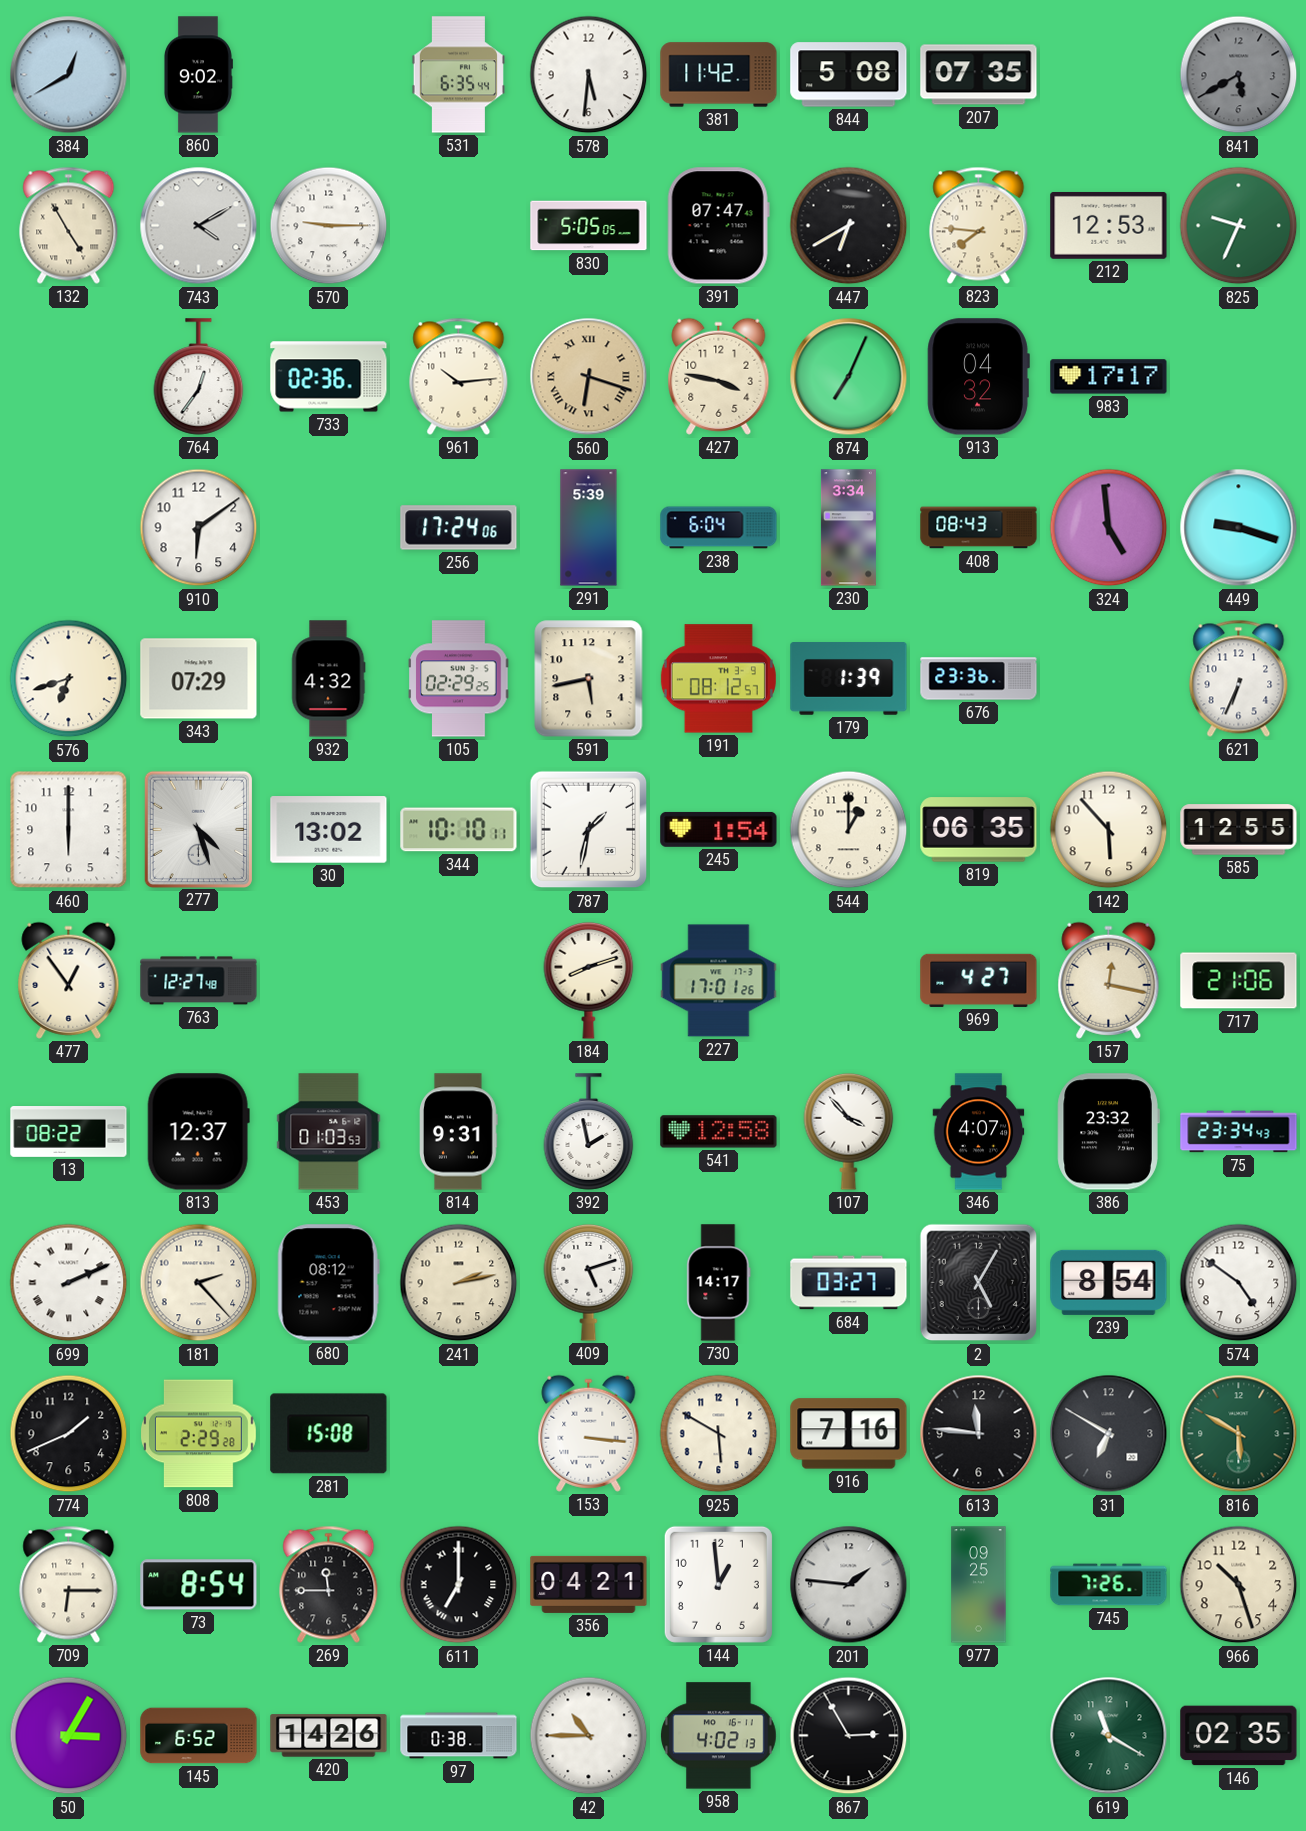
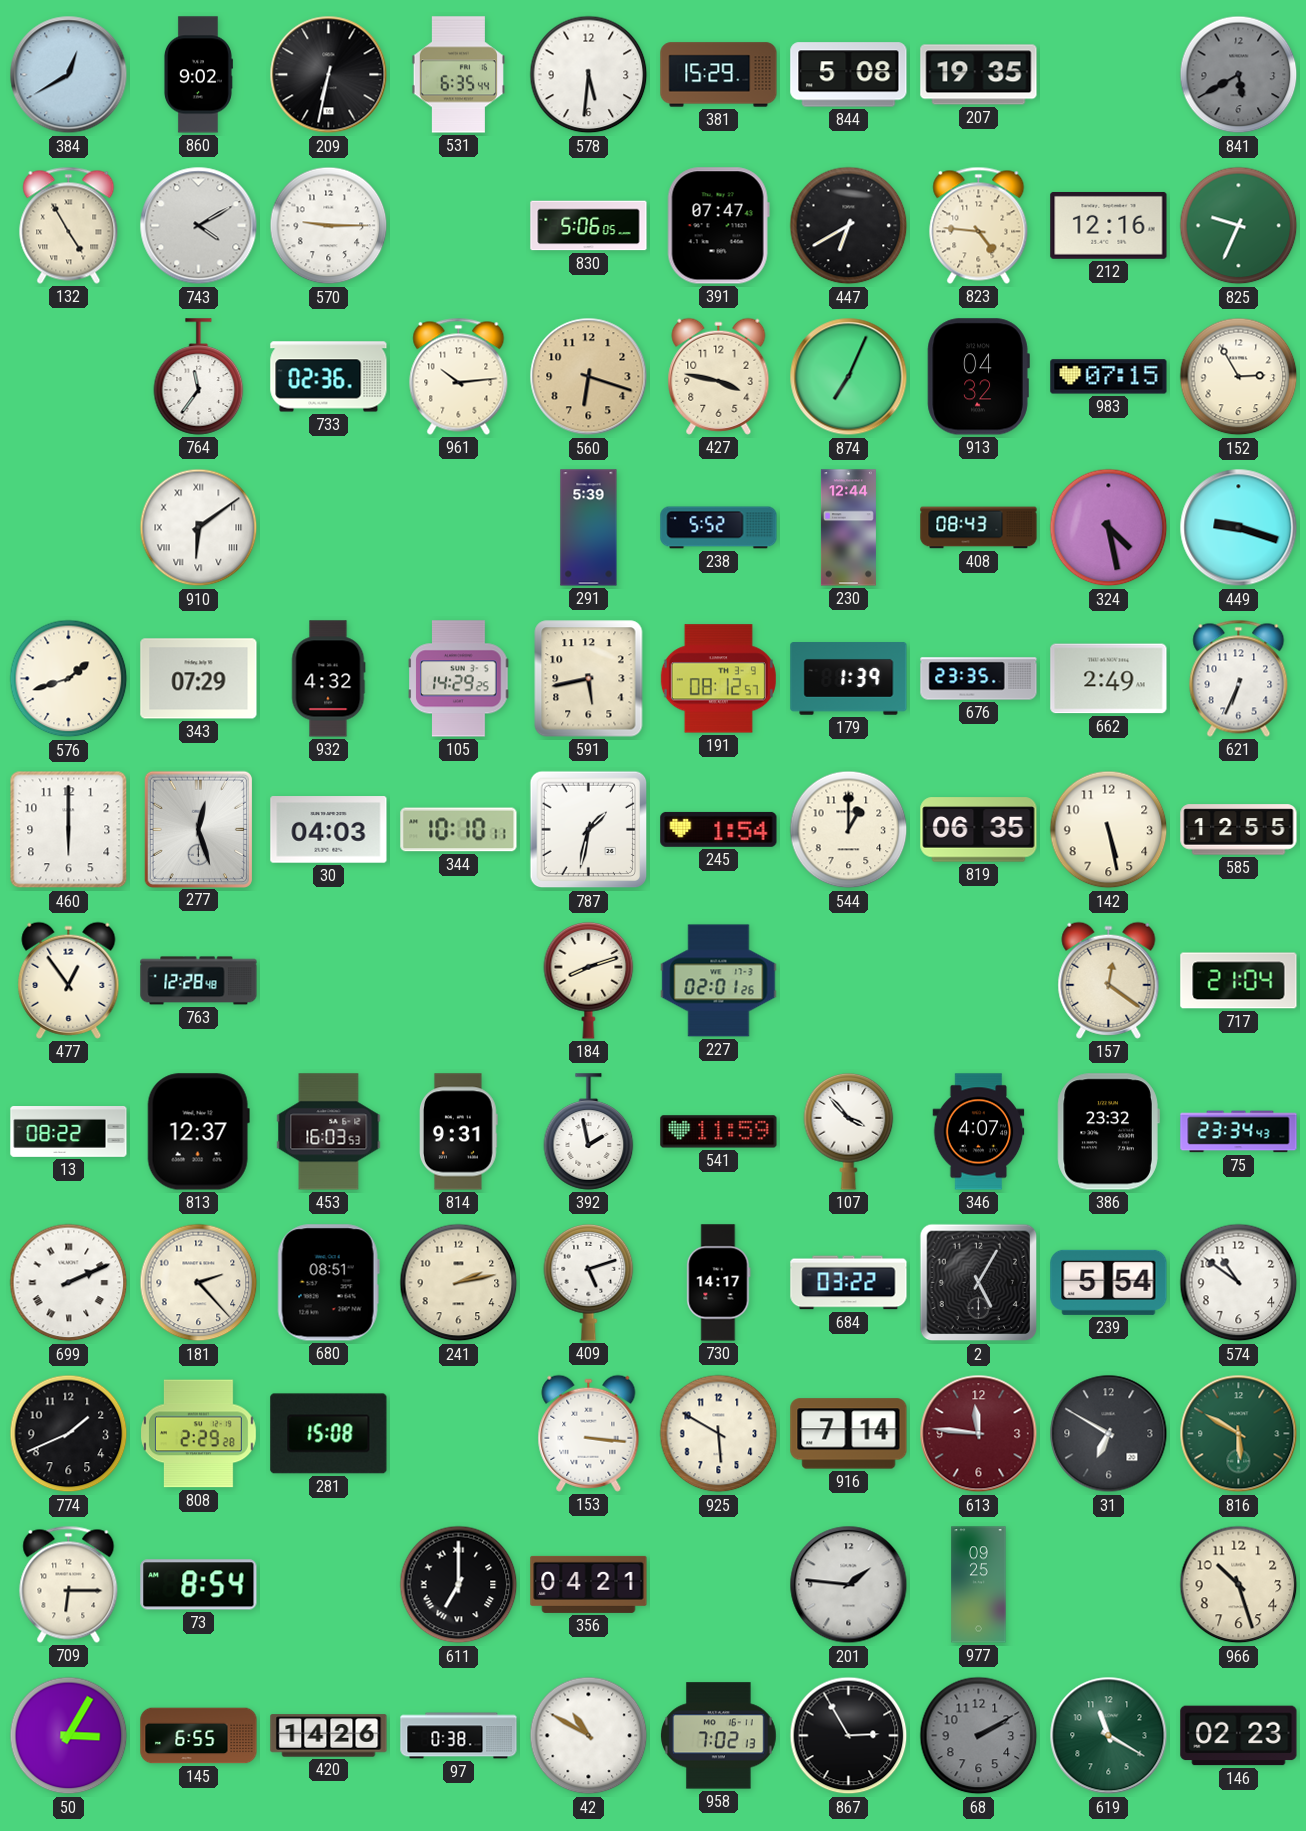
209: none -> 6:32
381: 11:42 -> 15:29
207: 07:35 -> 19:35
830: 5:05 -> 5:06
823: 7:46 -> 4:46
212: 12:53 -> 12:16
764: 12:36 -> 11:36
560 numerals: Roman -> Arabic
983: 17:17 -> 07:15
152: none -> 2:55
910 numerals: Arabic -> Roman
256: 17:24 -> none
238: 6:04 -> 5:52
230: 3:34 -> 12:44
324: 4:59 -> 4:28
576: 6:42 -> 1:42
105: 02:29 -> 14:29
676: 23:36 -> 23:35
662: none -> 2:49
277: 4:27 -> 12:27
30: 13:02 -> 04:03
142: 5:53 -> 5:28
763: 12:27 -> 12:28
227: 17:01 -> 02:01
969: 4:27 -> none
157: 12:17 -> 12:21
717: 21:06 -> 21:04
453: 01:03 -> 16:03
541: 12:58 -> 11:59
680: 08:12 -> 08:51
684: 03:27 -> 03:22
239: 8:54 -> 5:54
574: 4:51 -> 10:51
916: 7:16 -> 7:14
613 dial: black -> burgundy
269: 11:45 -> none
144: 12:59 -> none
745: 7:26 -> none
145: 6:52 -> 6:55
42: 10:45 -> 10:50
958: 4:02 -> 7:02
68: none -> 2:10
146: 02:35 -> 02:23
